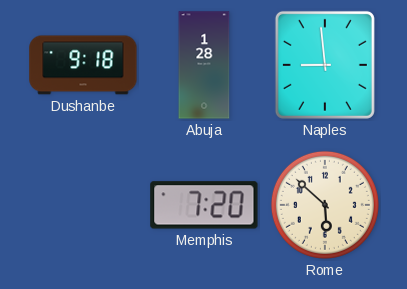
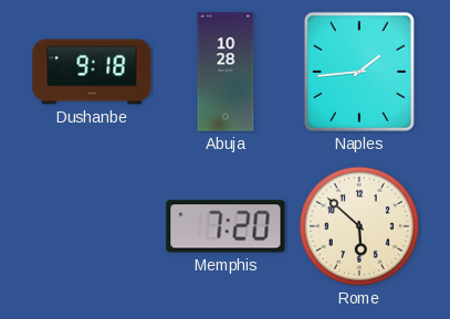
Abuja: 1:28 -> 10:28
Naples: 8:59 -> 1:44
